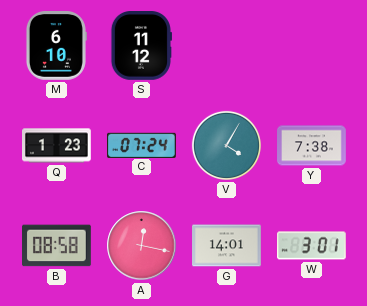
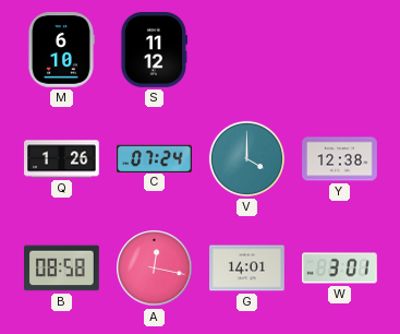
Q: 1:23 -> 1:26
V: 4:05 -> 4:00
Y: 7:38 -> 12:38
